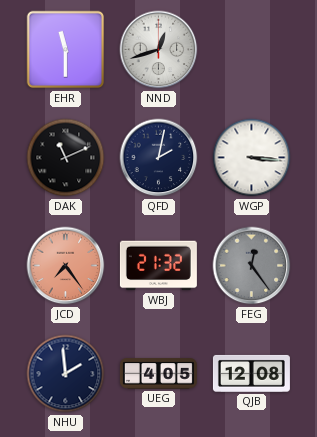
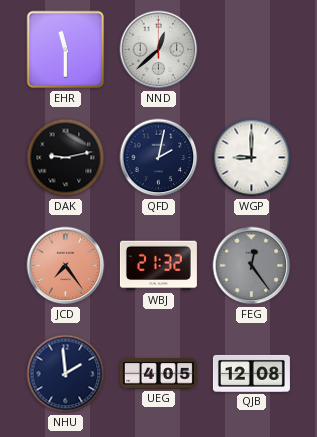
NND: 12:42 -> 12:38
DAK: 11:11 -> 9:13
WGP: 3:16 -> 9:00
